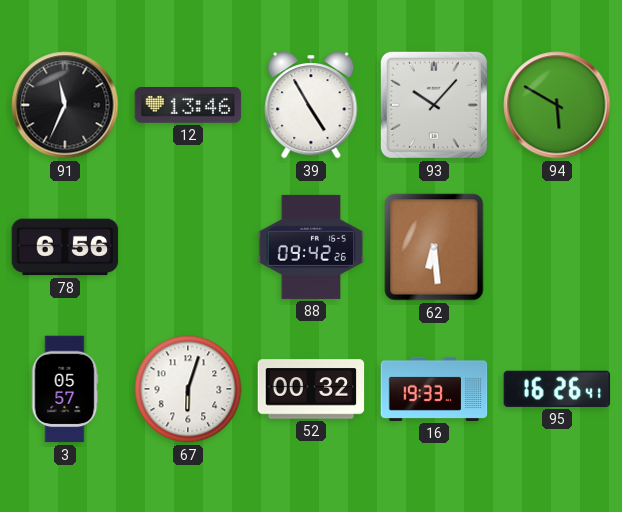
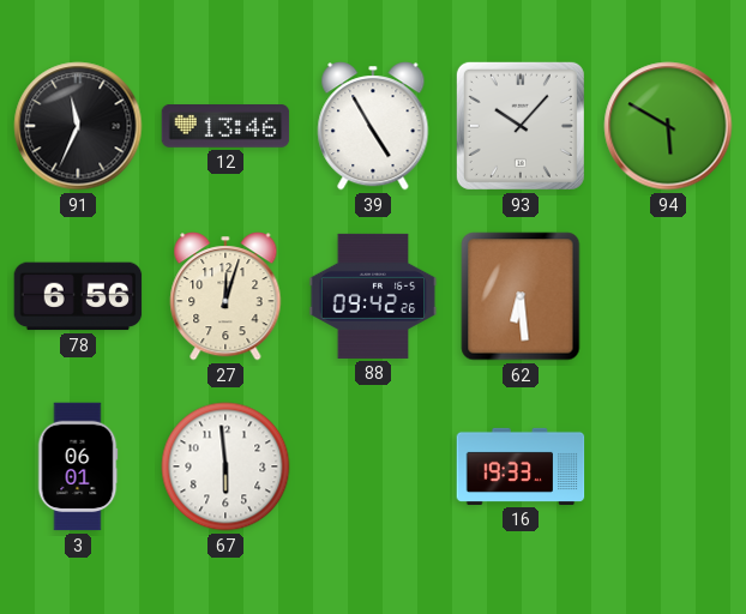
27: none -> 12:03
3: 05:57 -> 06:01
67: 6:03 -> 5:59
52: 00:32 -> none
95: 16:26 -> none
